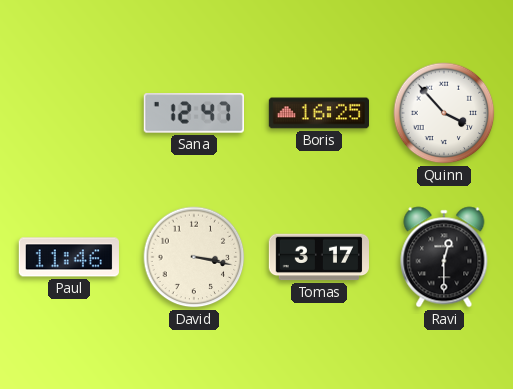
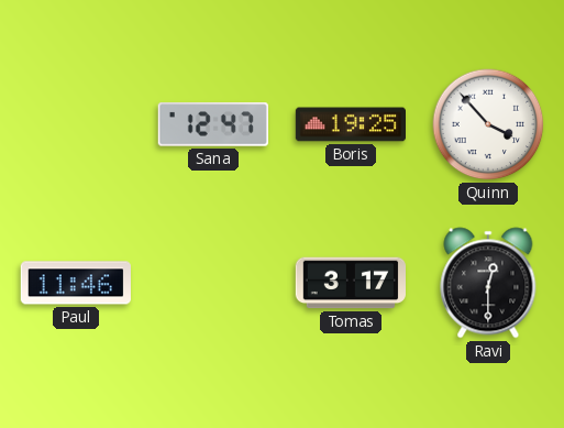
Boris: 16:25 -> 19:25
David: 3:17 -> none
